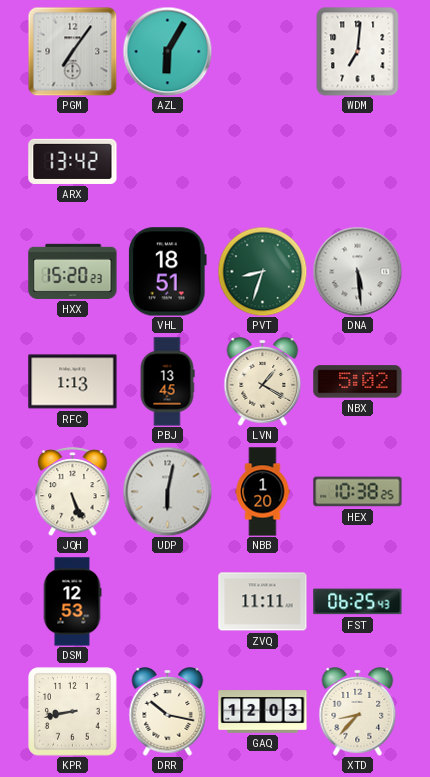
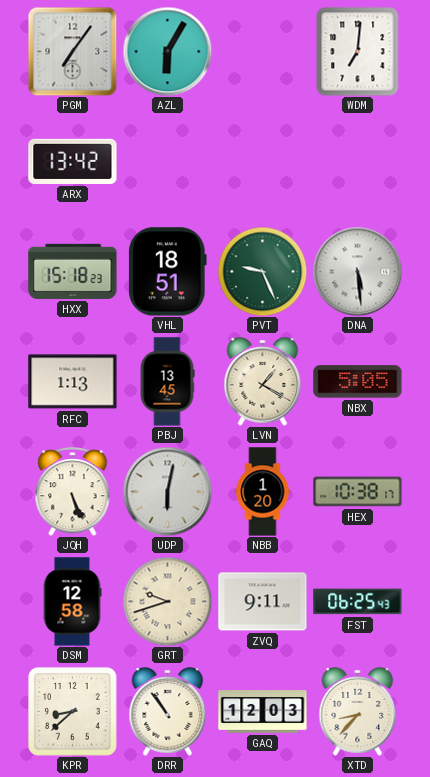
HXX: 15:20 -> 15:18
PVT: 8:33 -> 9:26
NBX: 5:02 -> 5:05
HEX: 10:38:25 -> 10:38:17
DSM: 12:53 -> 12:58
GRT: none -> 9:42
ZVQ: 11:11 -> 9:11
KPR: 8:43 -> 8:38
DRR: 10:17 -> 10:54
